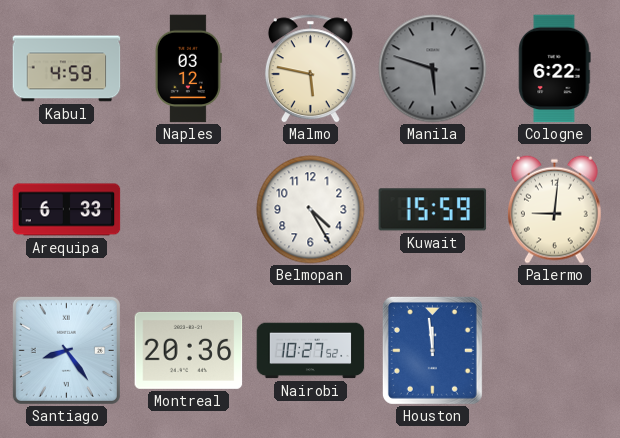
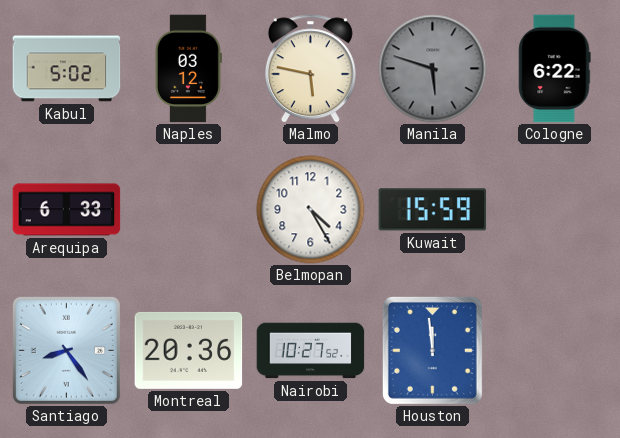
Kabul: 4:59 -> 5:02
Palermo: 9:01 -> none
